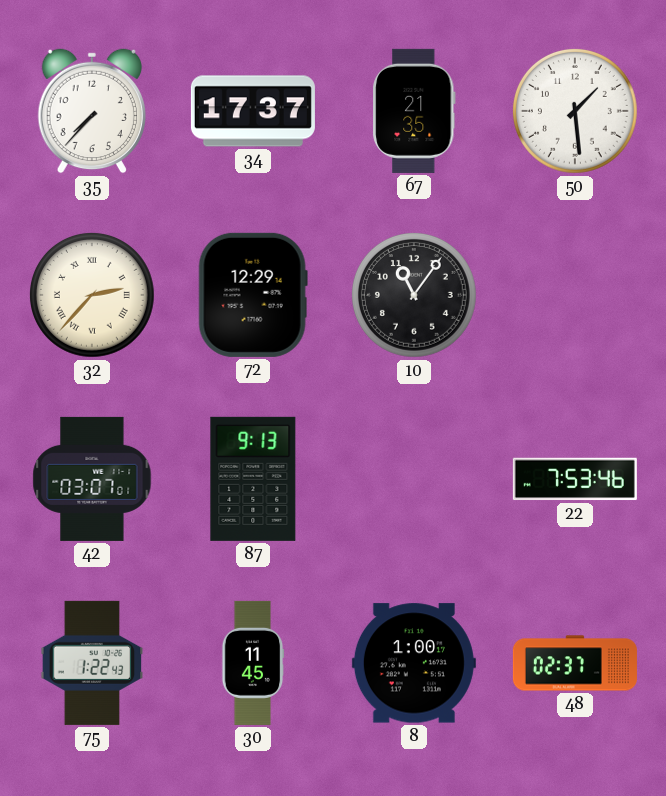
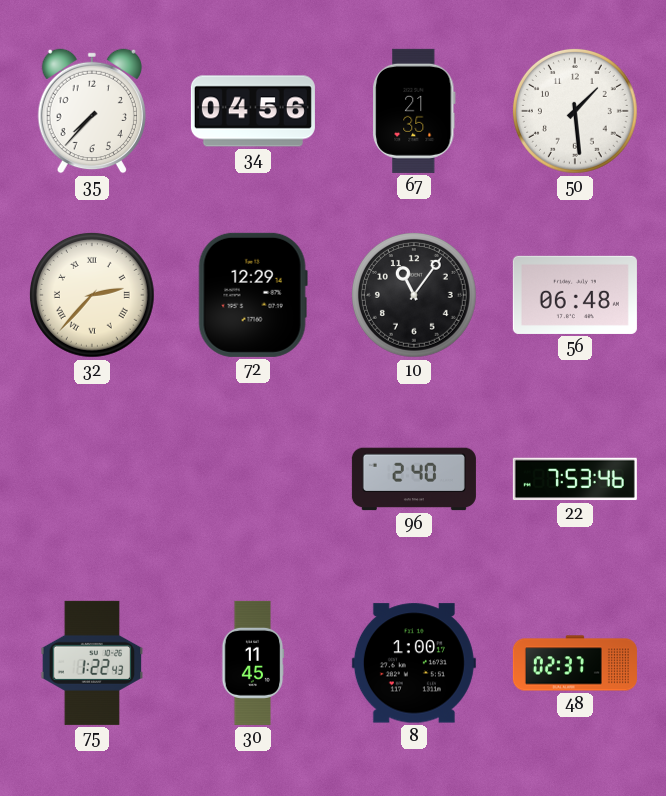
34: 17:37 -> 04:56
56: none -> 06:48
42: 03:07 -> none
87: 9:13 -> none
96: none -> 2:40
